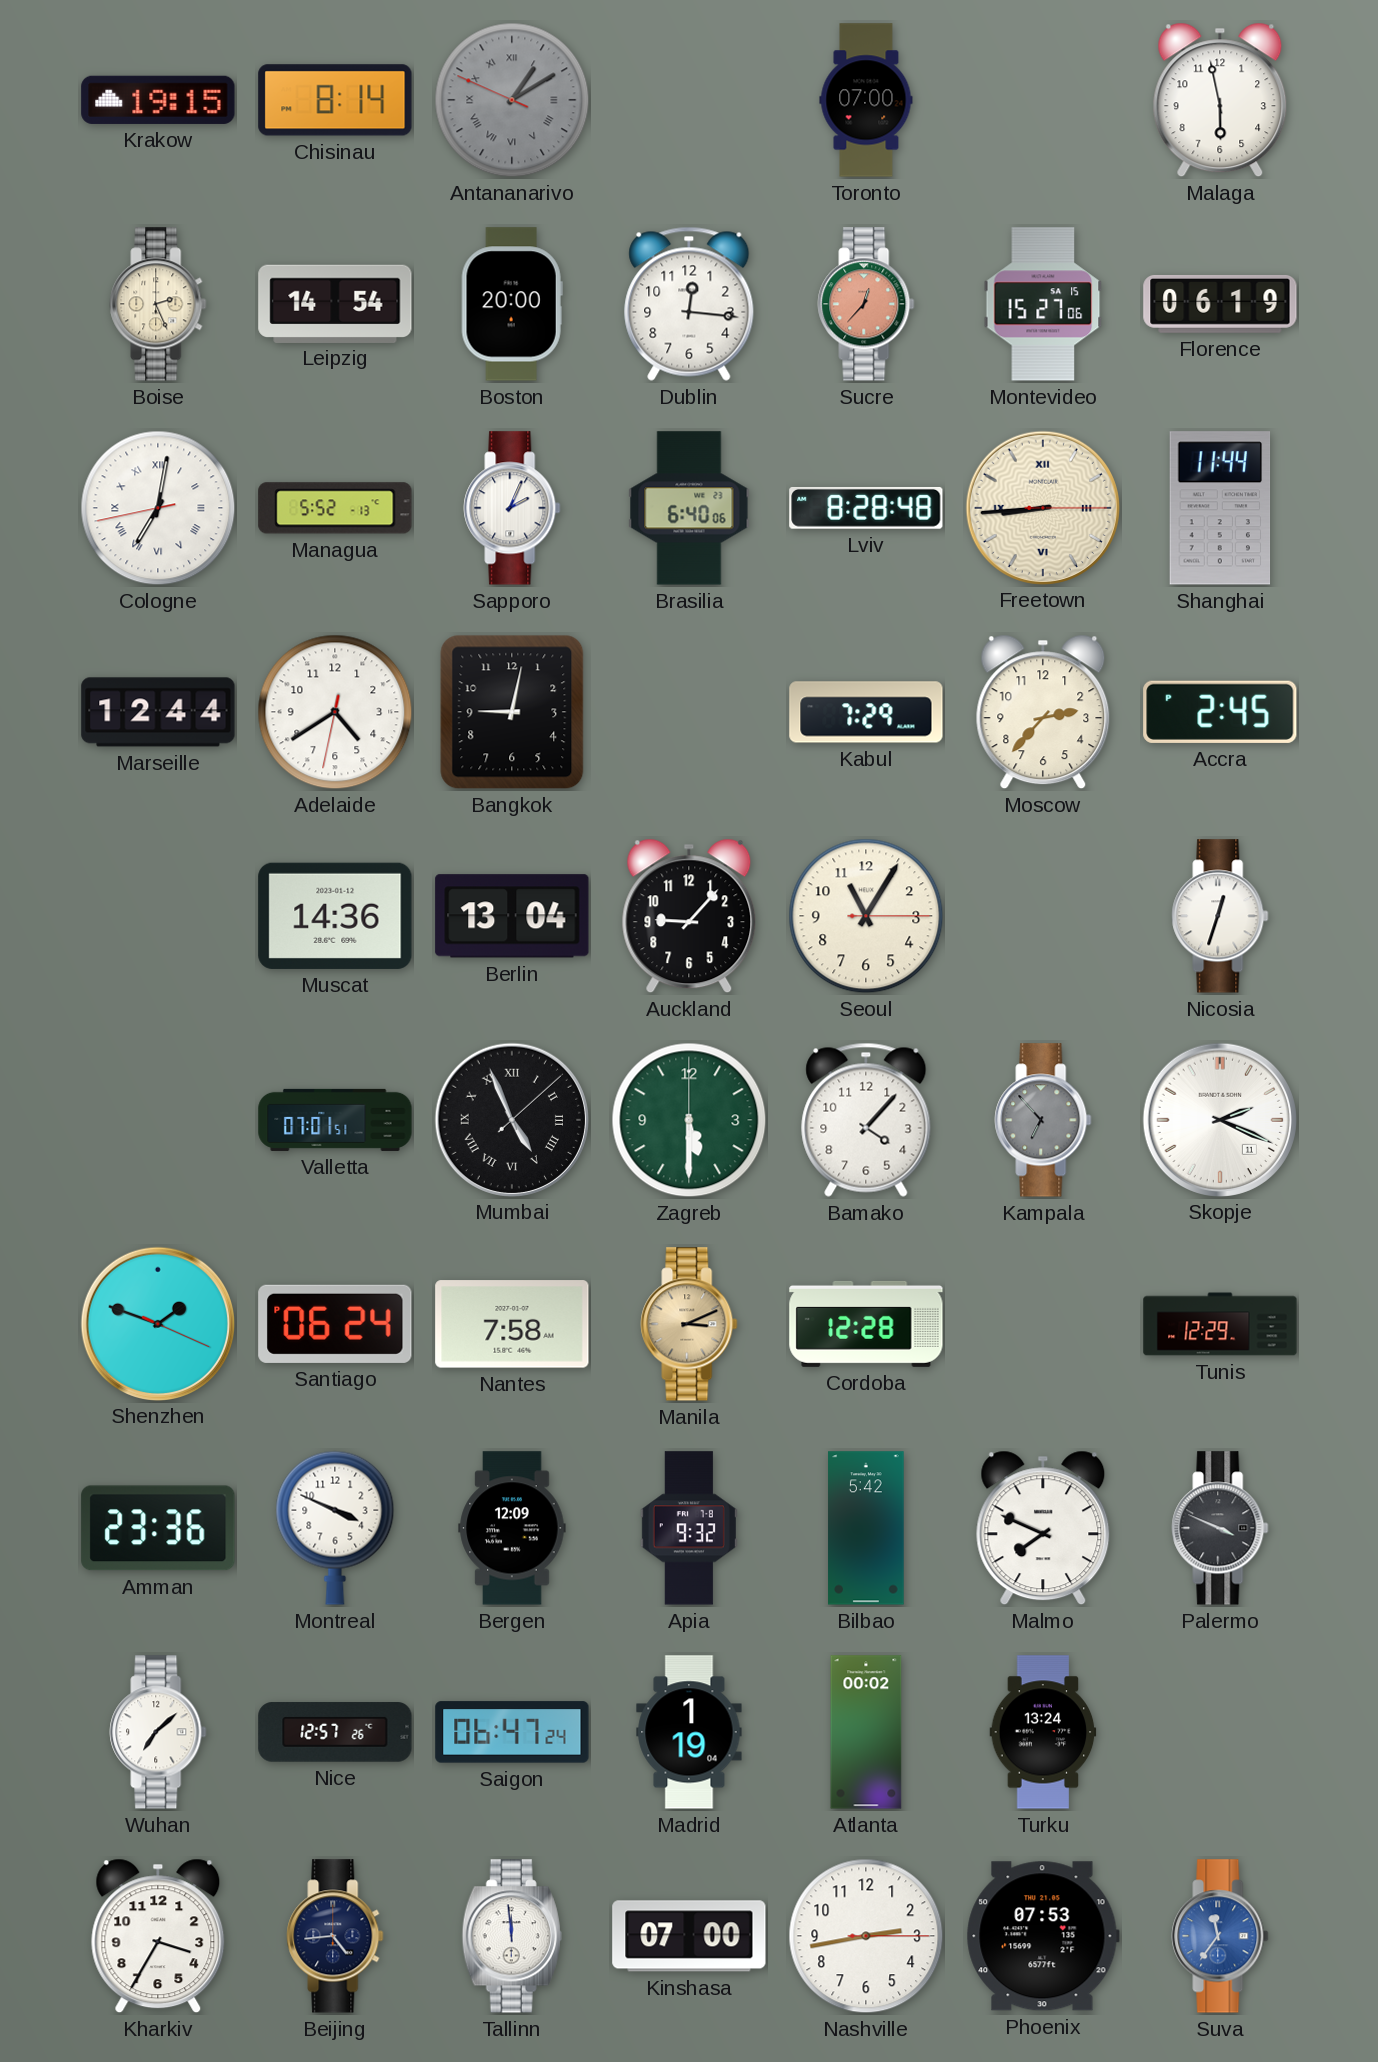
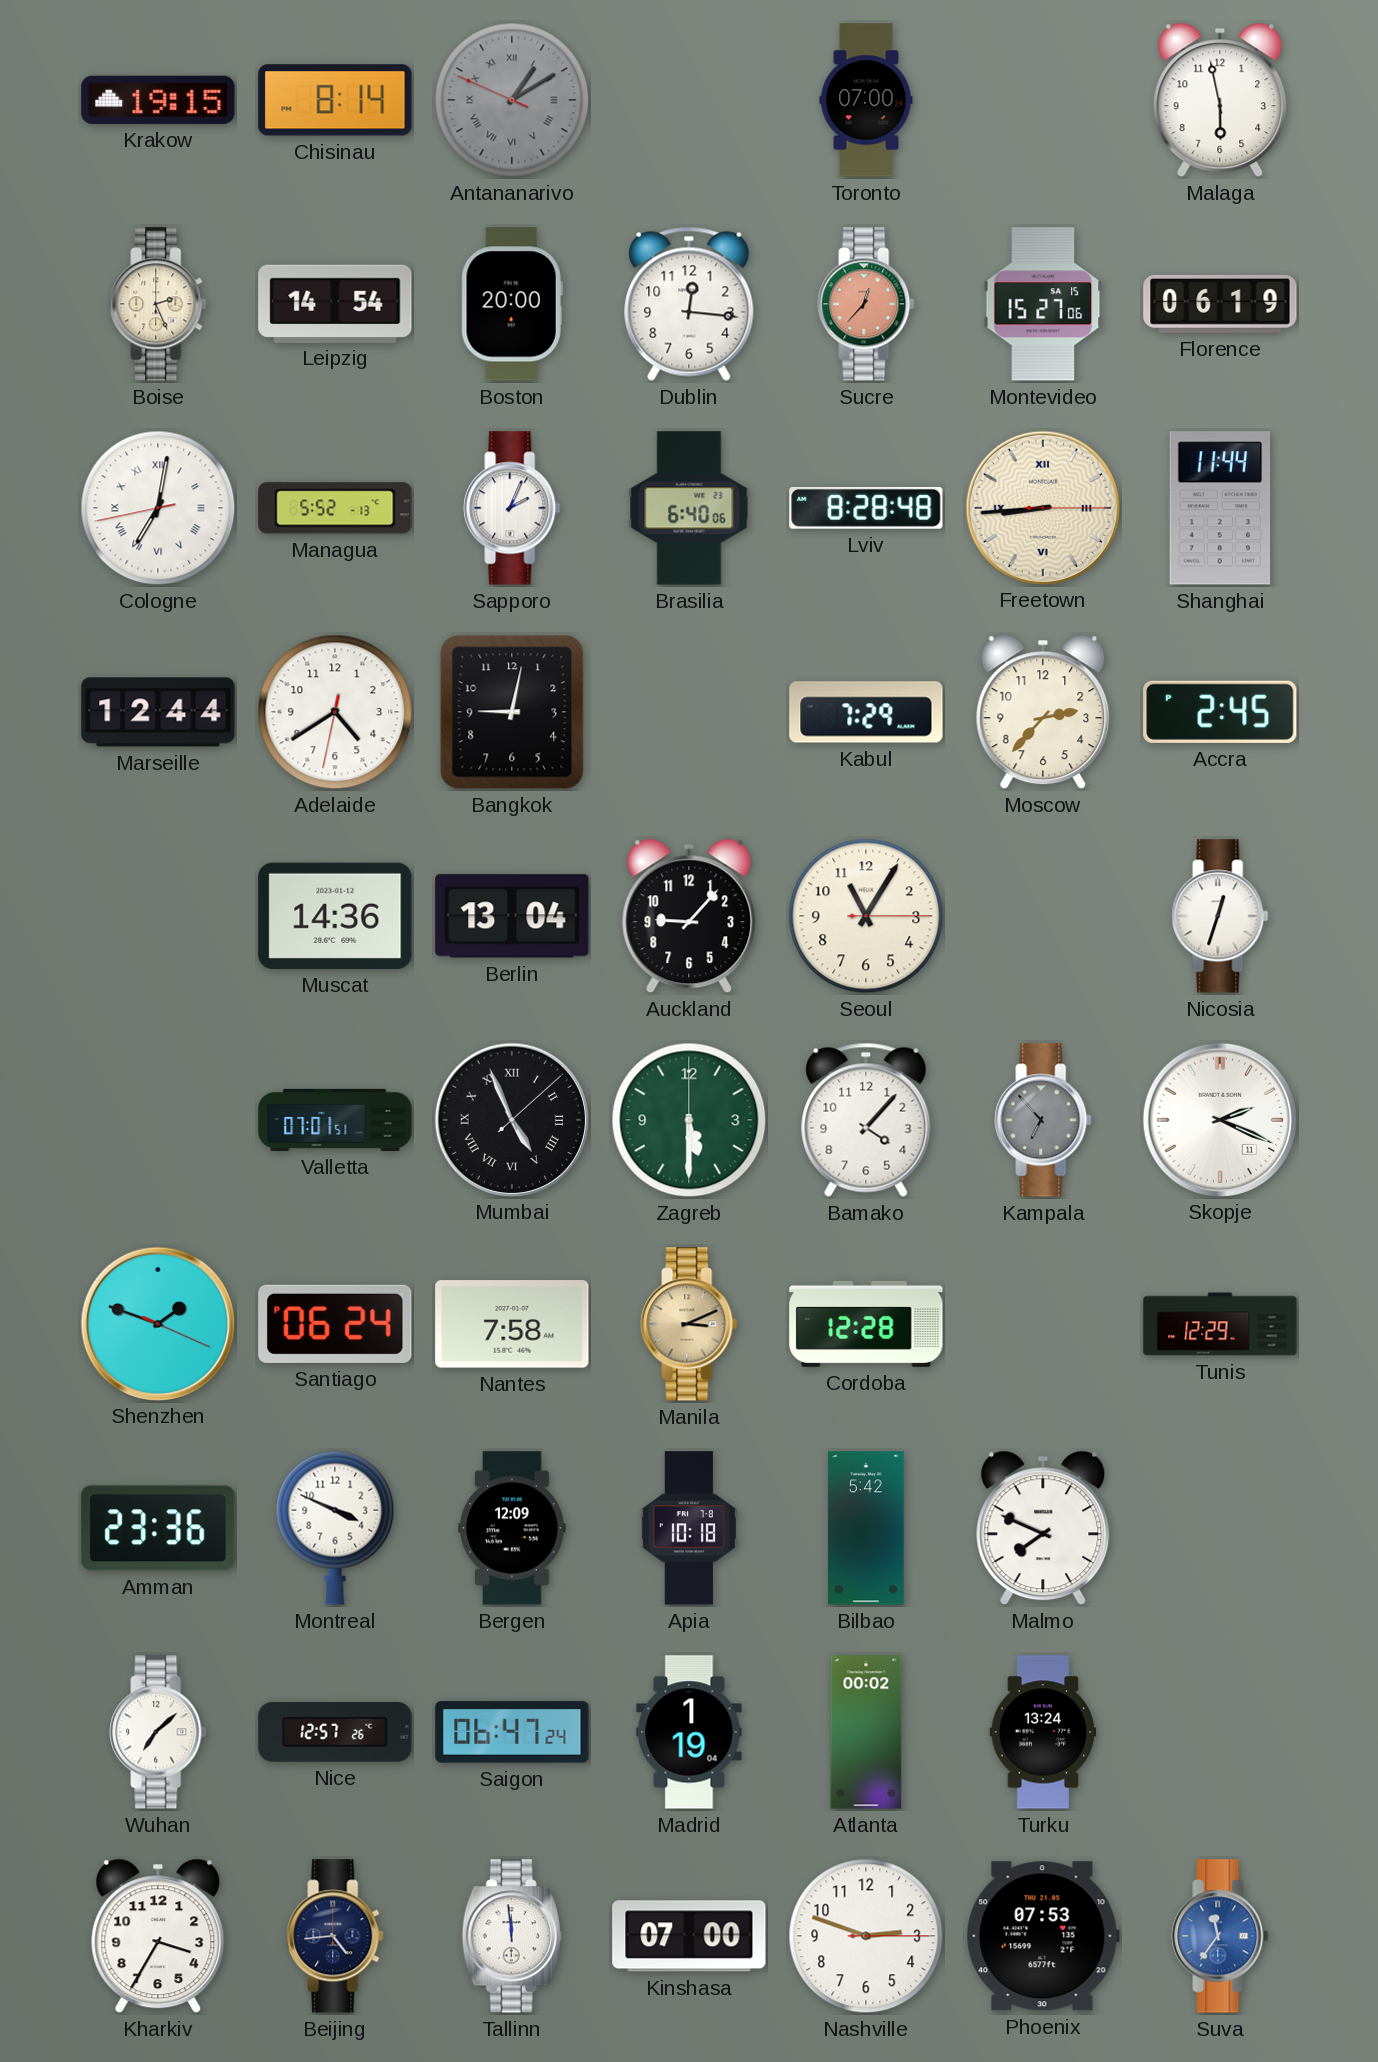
Apia: 9:32 -> 10:18
Palermo: 3:49 -> none
Nashville: 2:43 -> 2:48
